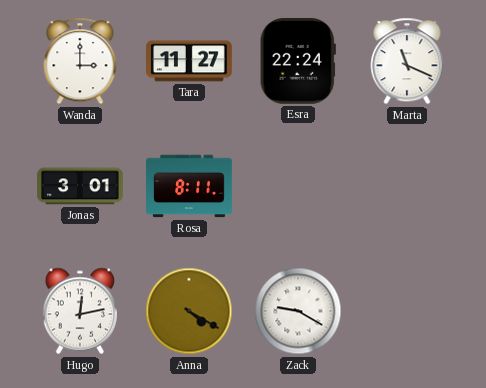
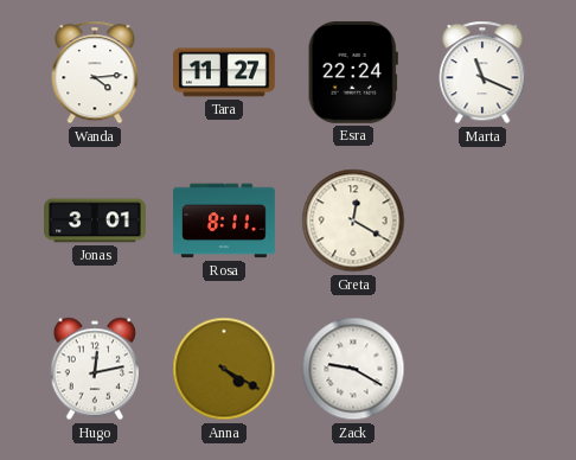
Wanda: 3:00 -> 4:14
Greta: none -> 12:20
